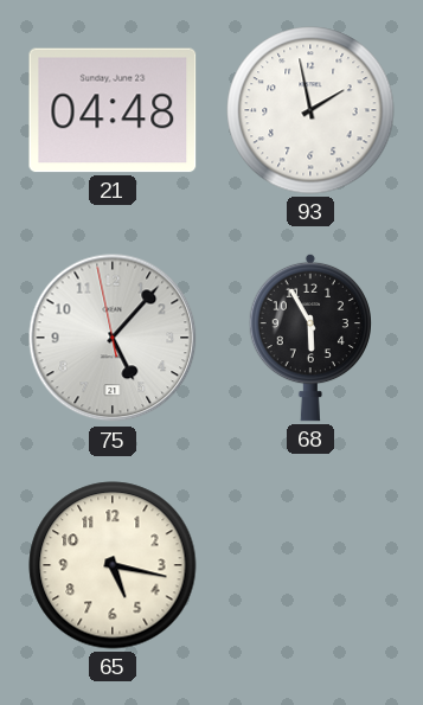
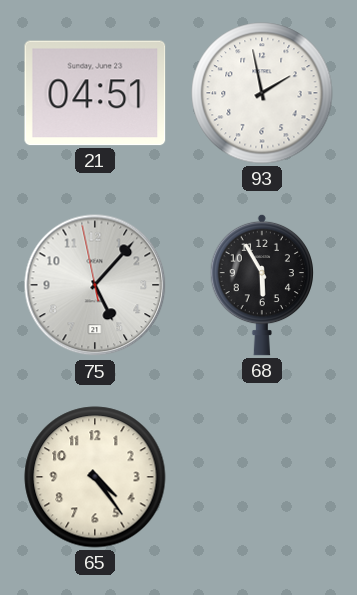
21: 04:48 -> 04:51
65: 5:17 -> 4:24
